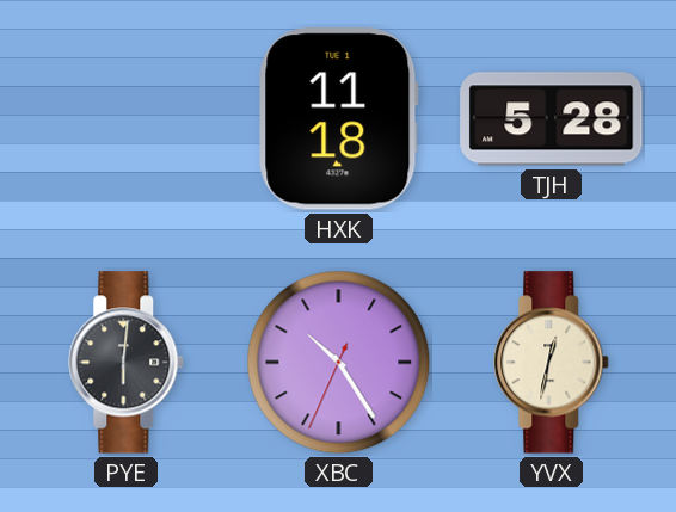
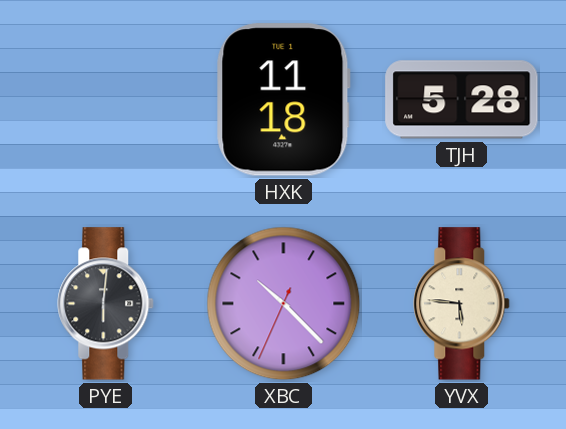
XBC: 10:24 -> 10:22
YVX: 12:32 -> 5:46
